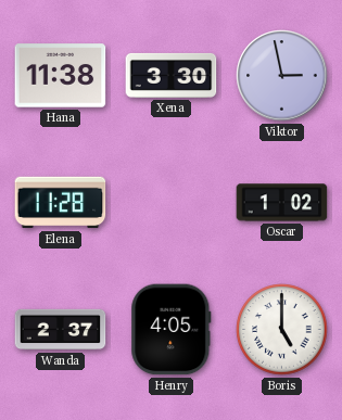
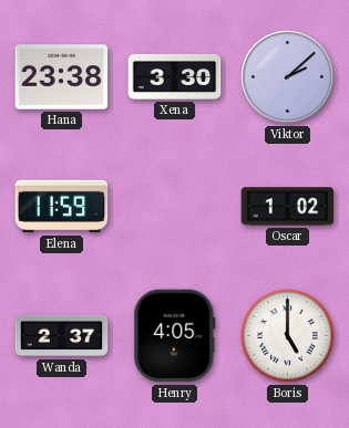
Hana: 11:38 -> 23:38
Viktor: 2:58 -> 2:08
Elena: 11:28 -> 11:59
